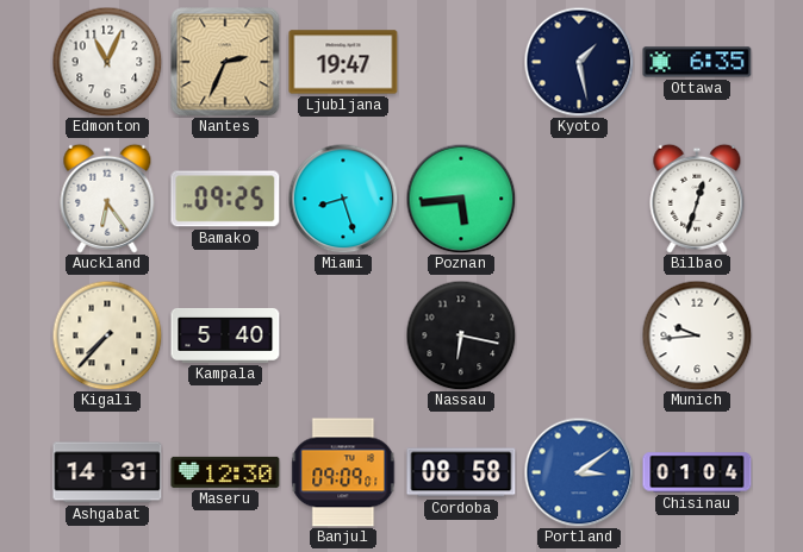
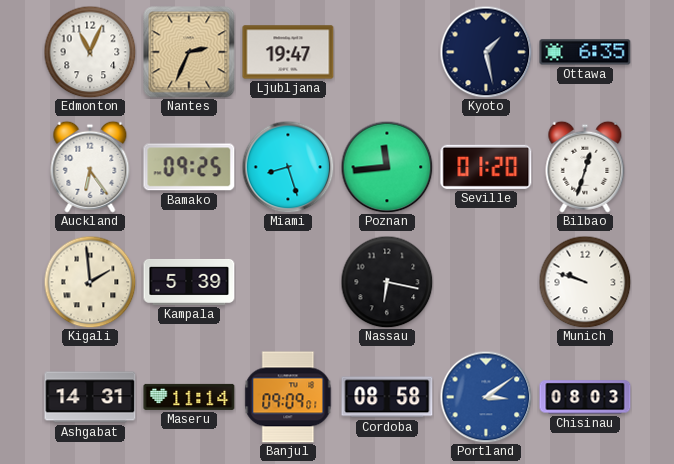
Poznan: 5:44 -> 11:44
Seville: none -> 01:20
Kigali: 7:37 -> 1:59
Kampala: 5:40 -> 5:39
Munich: 9:44 -> 9:48
Maseru: 12:30 -> 11:14
Chisinau: 01:04 -> 08:03
